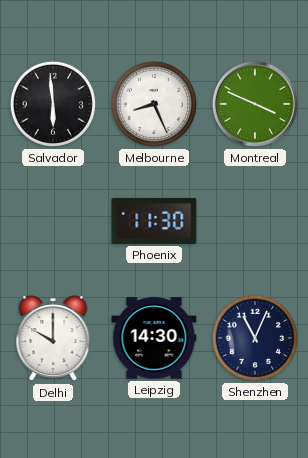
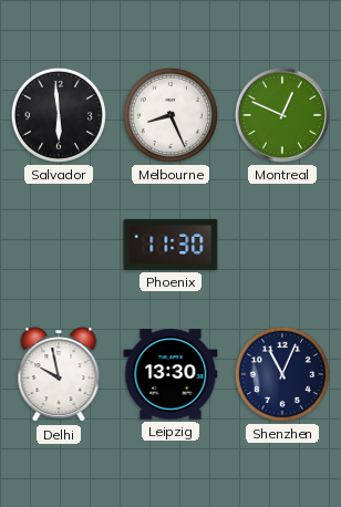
Montreal: 3:49 -> 12:49
Delhi: 10:00 -> 9:58
Leipzig: 14:30 -> 13:30
